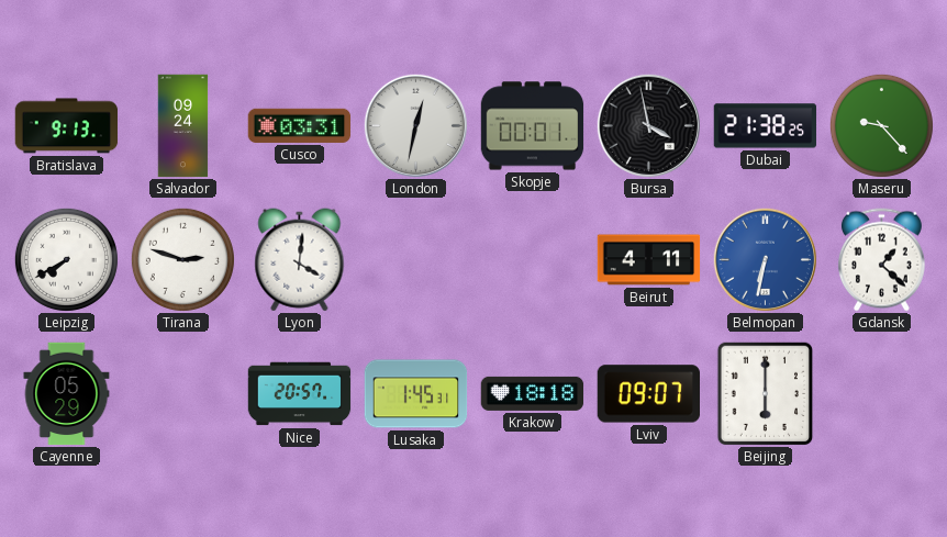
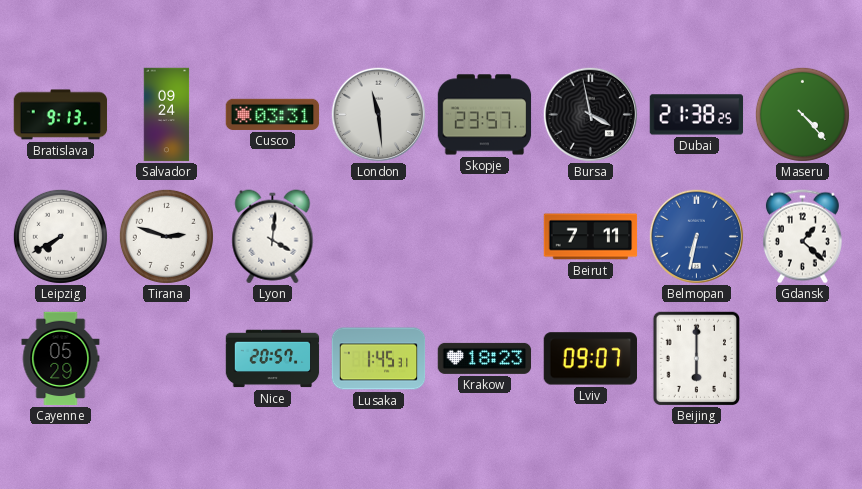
London: 12:32 -> 11:29
Skopje: 00:01 -> 23:57
Maseru: 9:23 -> 4:23
Beirut: 4:11 -> 7:11
Krakow: 18:18 -> 18:23
